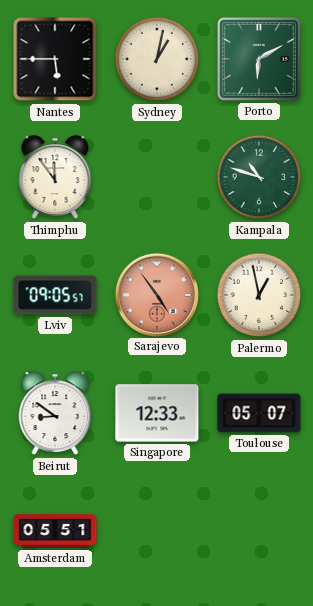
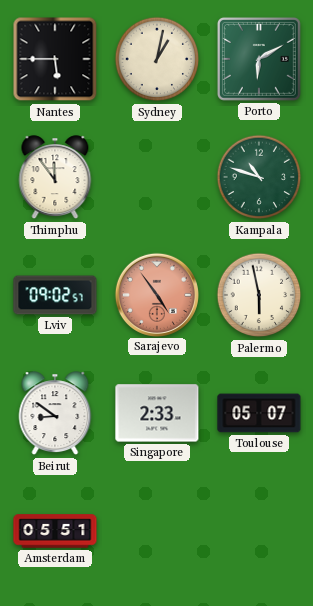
Lviv: 09:05 -> 09:02
Palermo: 12:58 -> 5:58
Singapore: 12:33 -> 2:33
